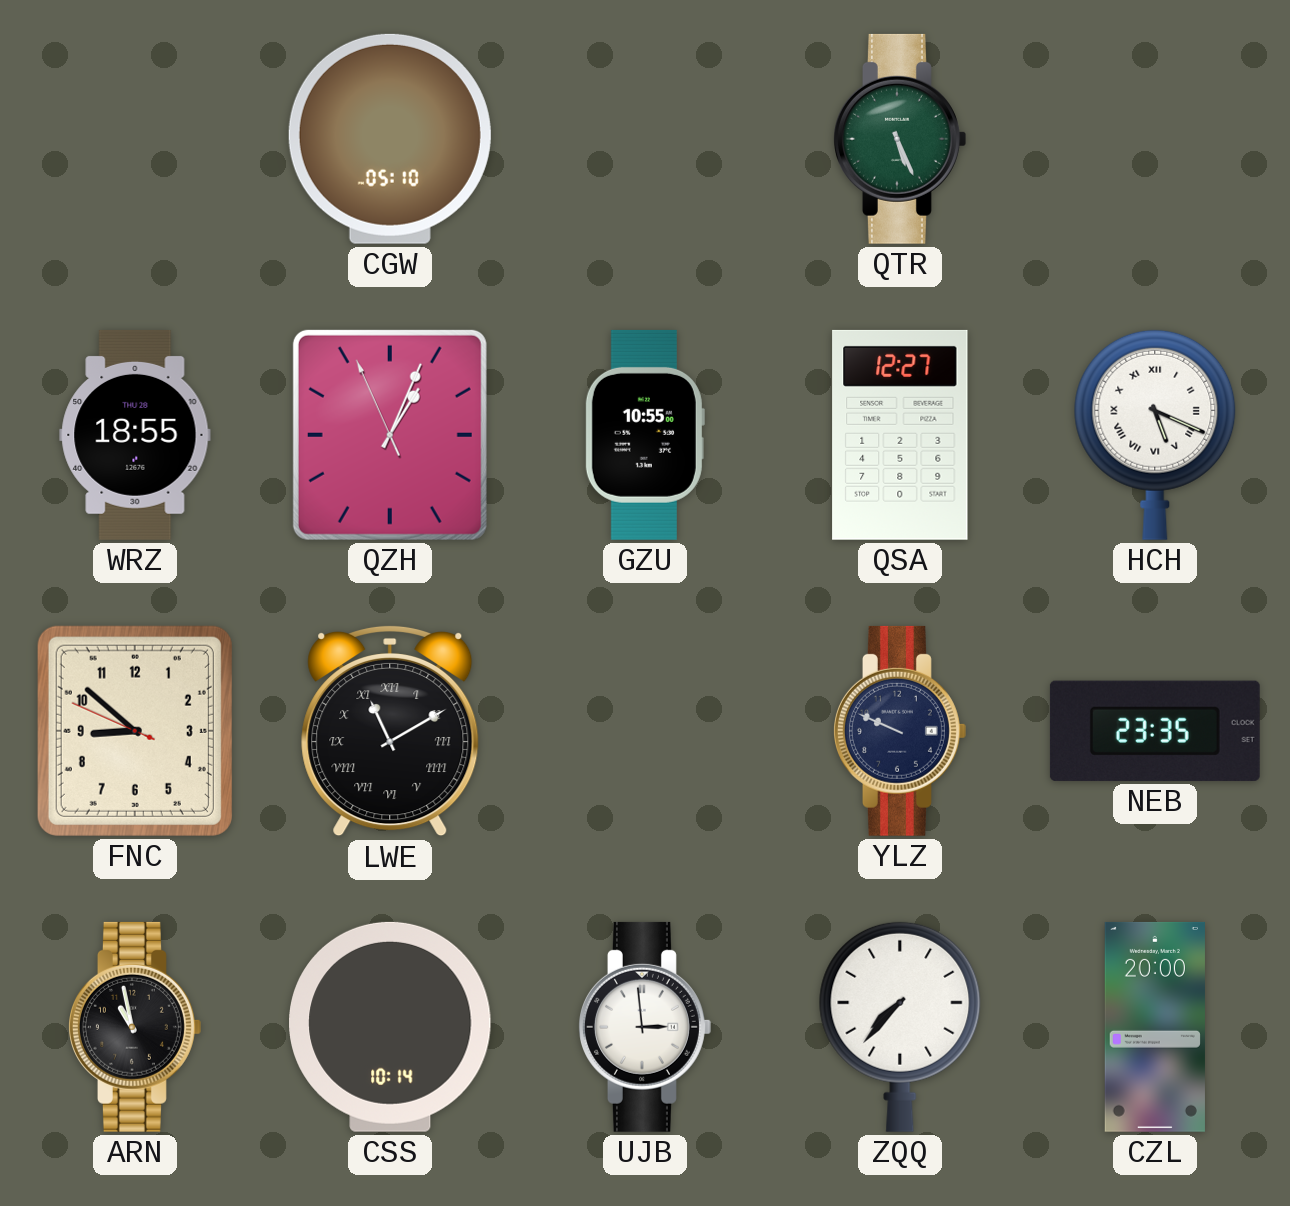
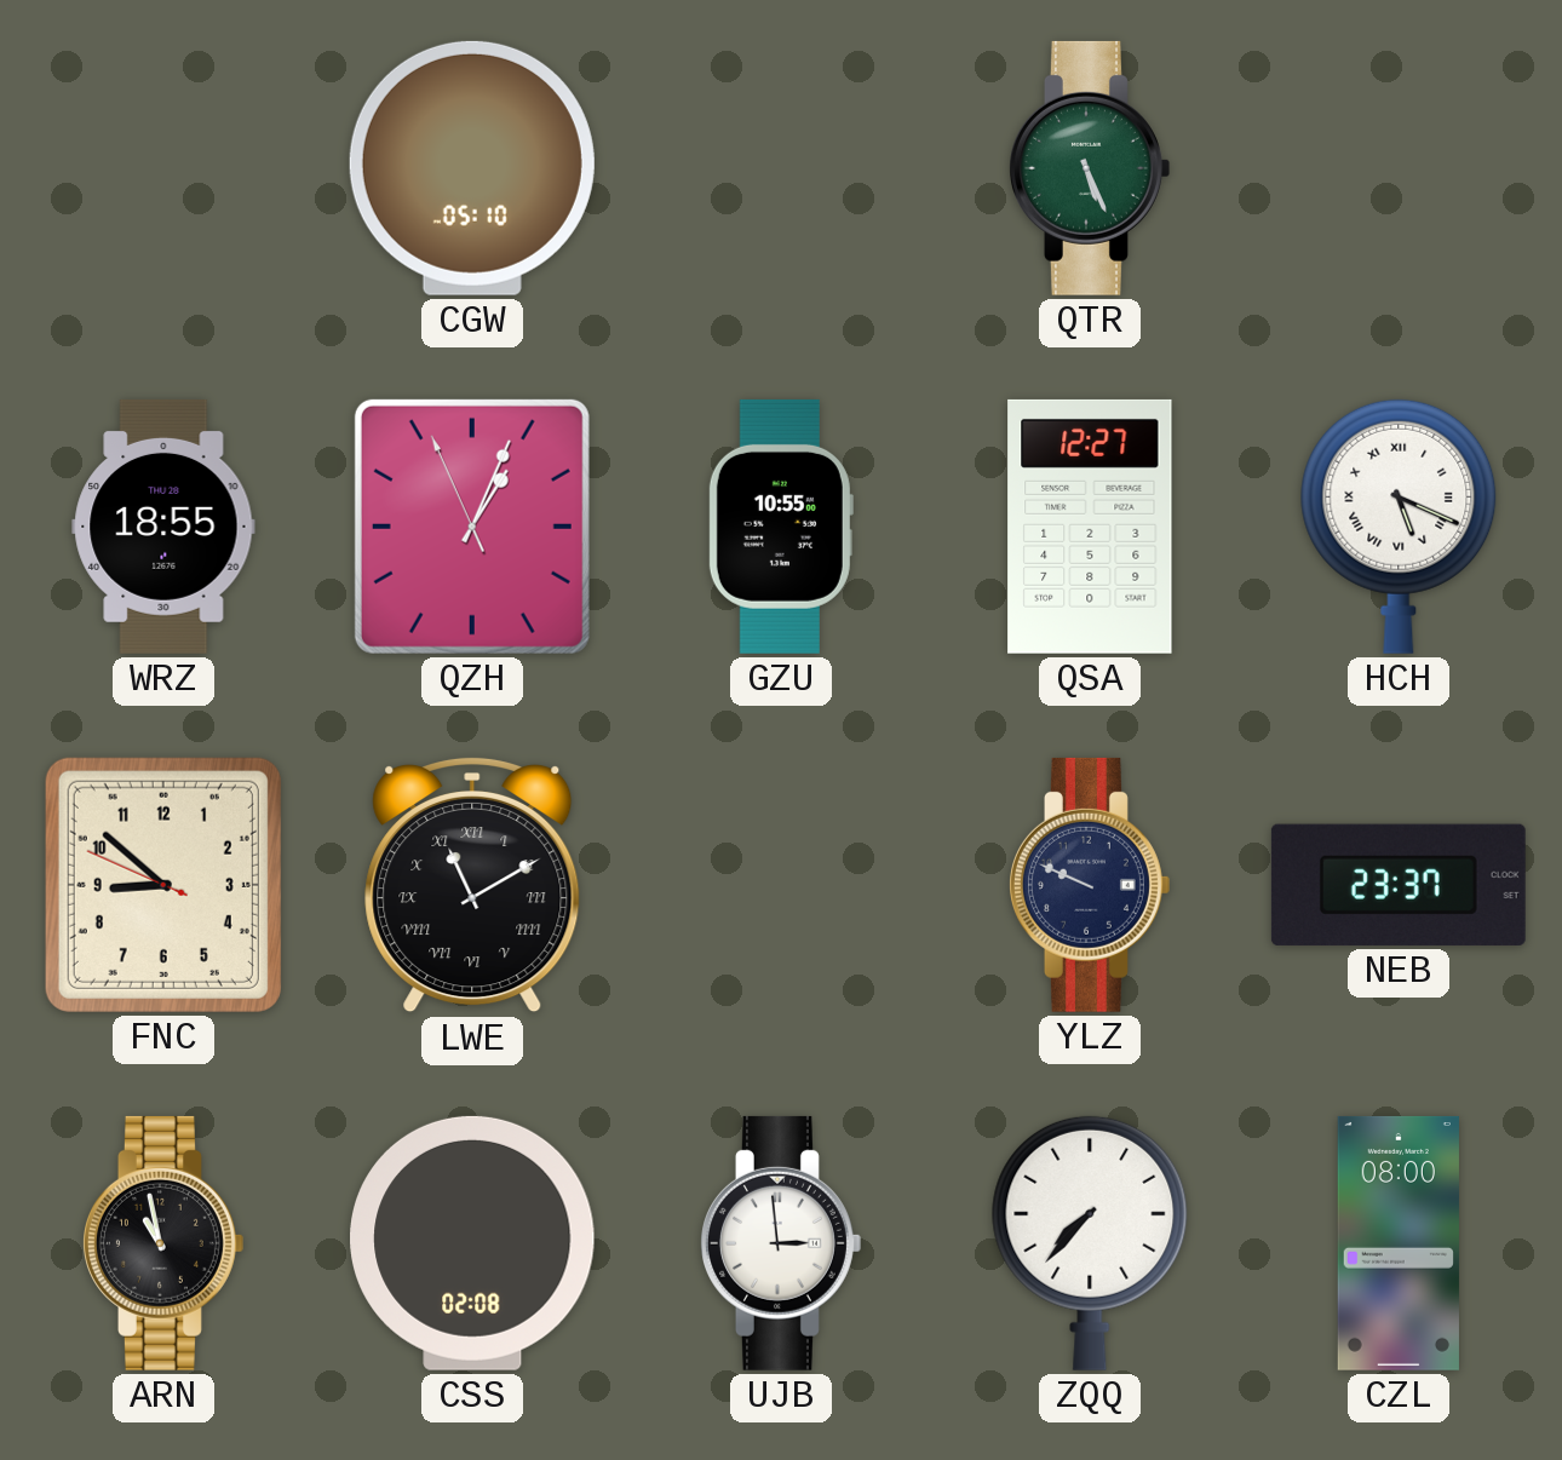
NEB: 23:35 -> 23:37
CSS: 10:14 -> 02:08
CZL: 20:00 -> 08:00
